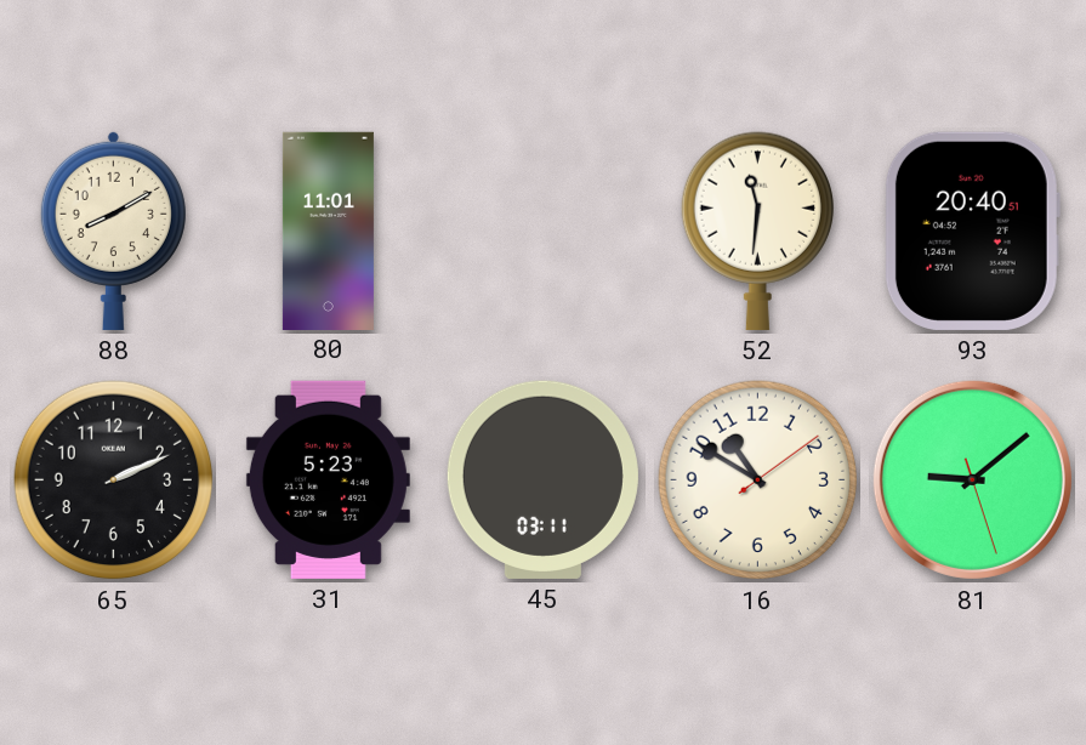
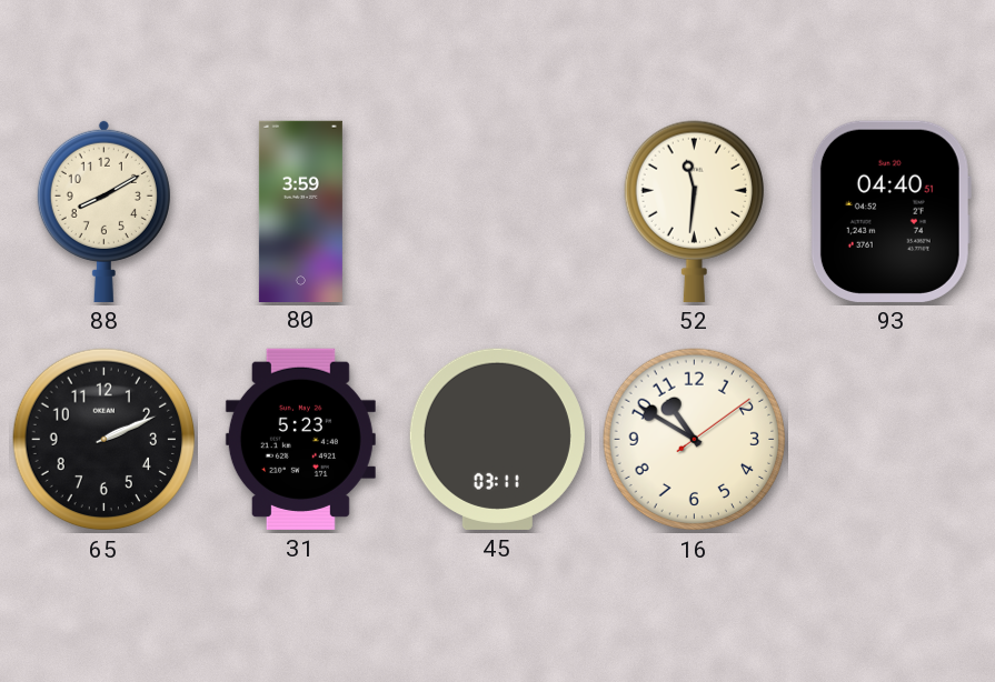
80: 11:01 -> 3:59
93: 20:40 -> 04:40
81: 9:08 -> none
